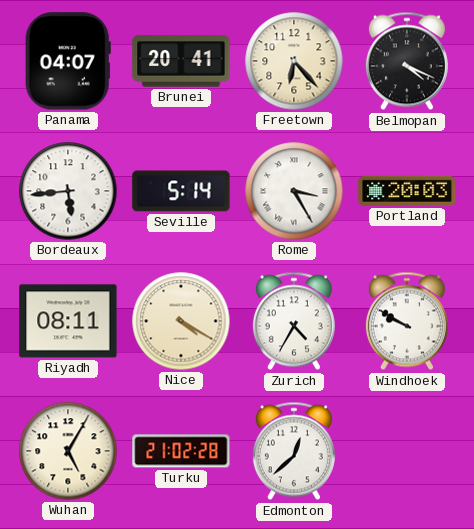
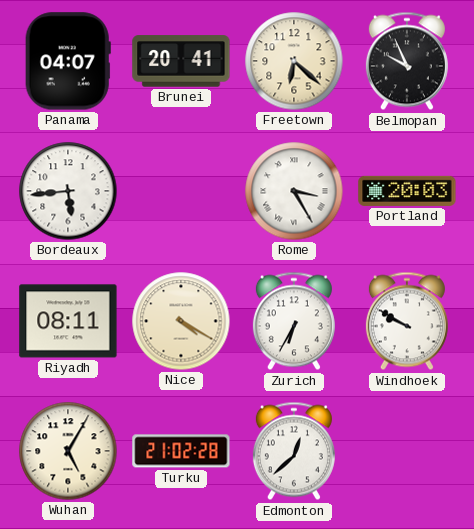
Freetown: 6:23 -> 6:22
Belmopan: 4:19 -> 9:56
Seville: 5:14 -> none
Zurich: 4:35 -> 6:35
